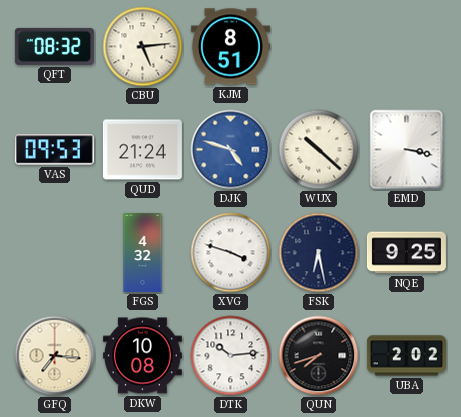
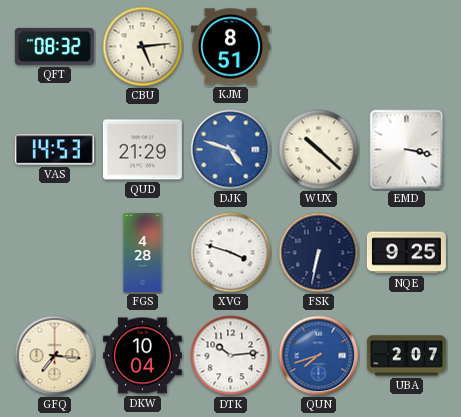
VAS: 09:53 -> 14:53
QUD: 21:24 -> 21:29
FGS: 4:32 -> 4:28
FSK: 6:28 -> 6:32
DKW: 10:08 -> 10:04
QUN dial: black -> blue
UBA: 2:02 -> 2:07
